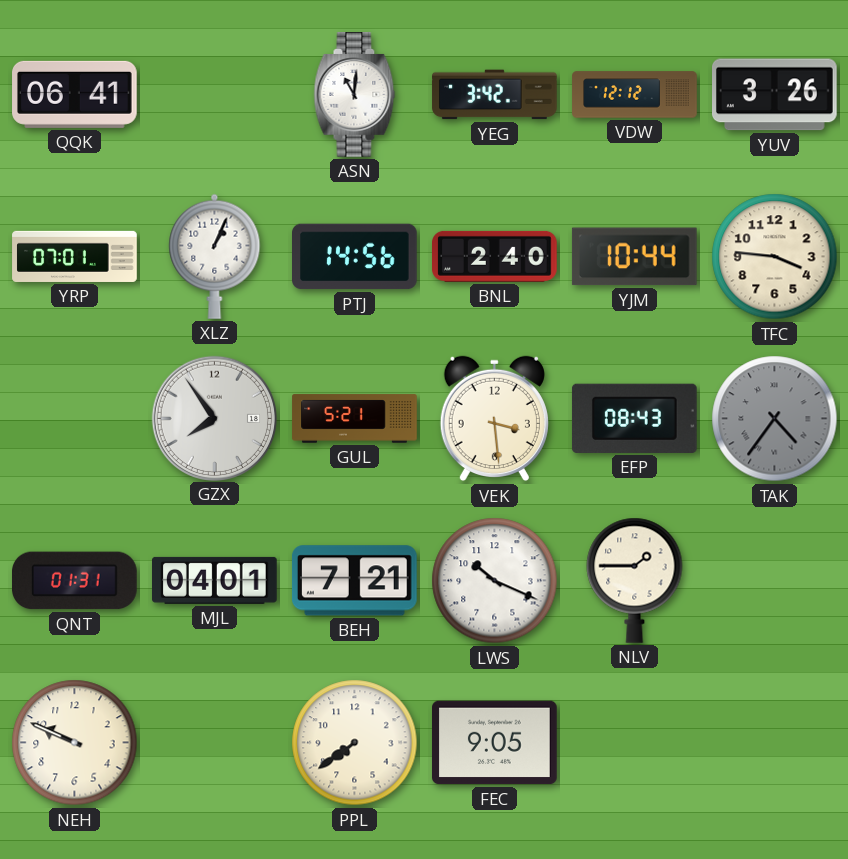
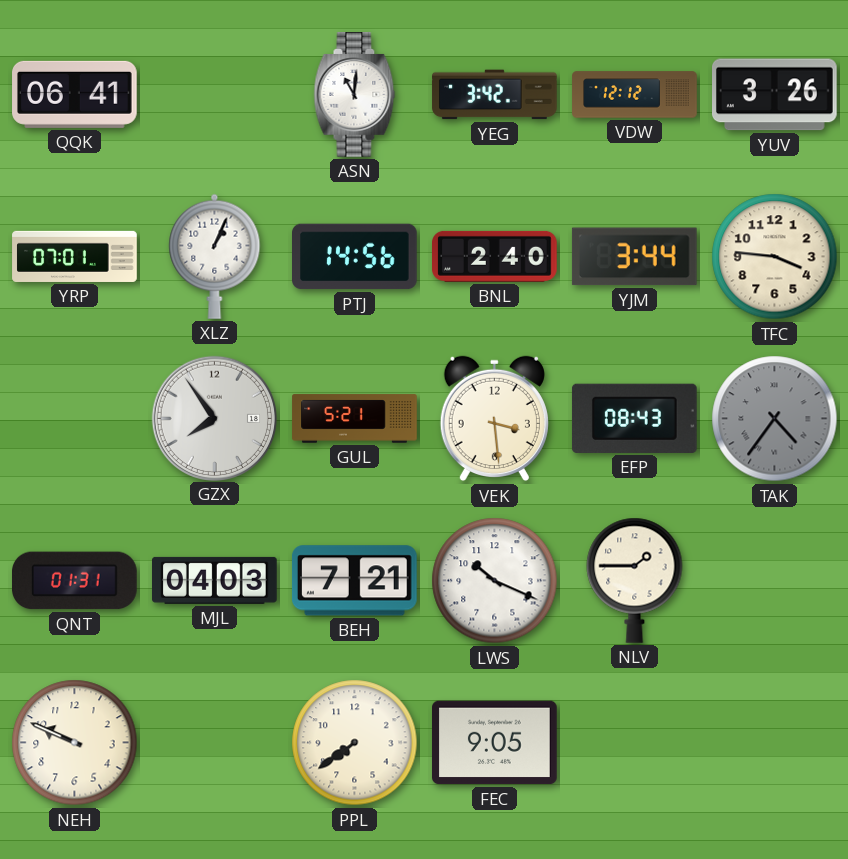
YJM: 10:44 -> 3:44
MJL: 04:01 -> 04:03
